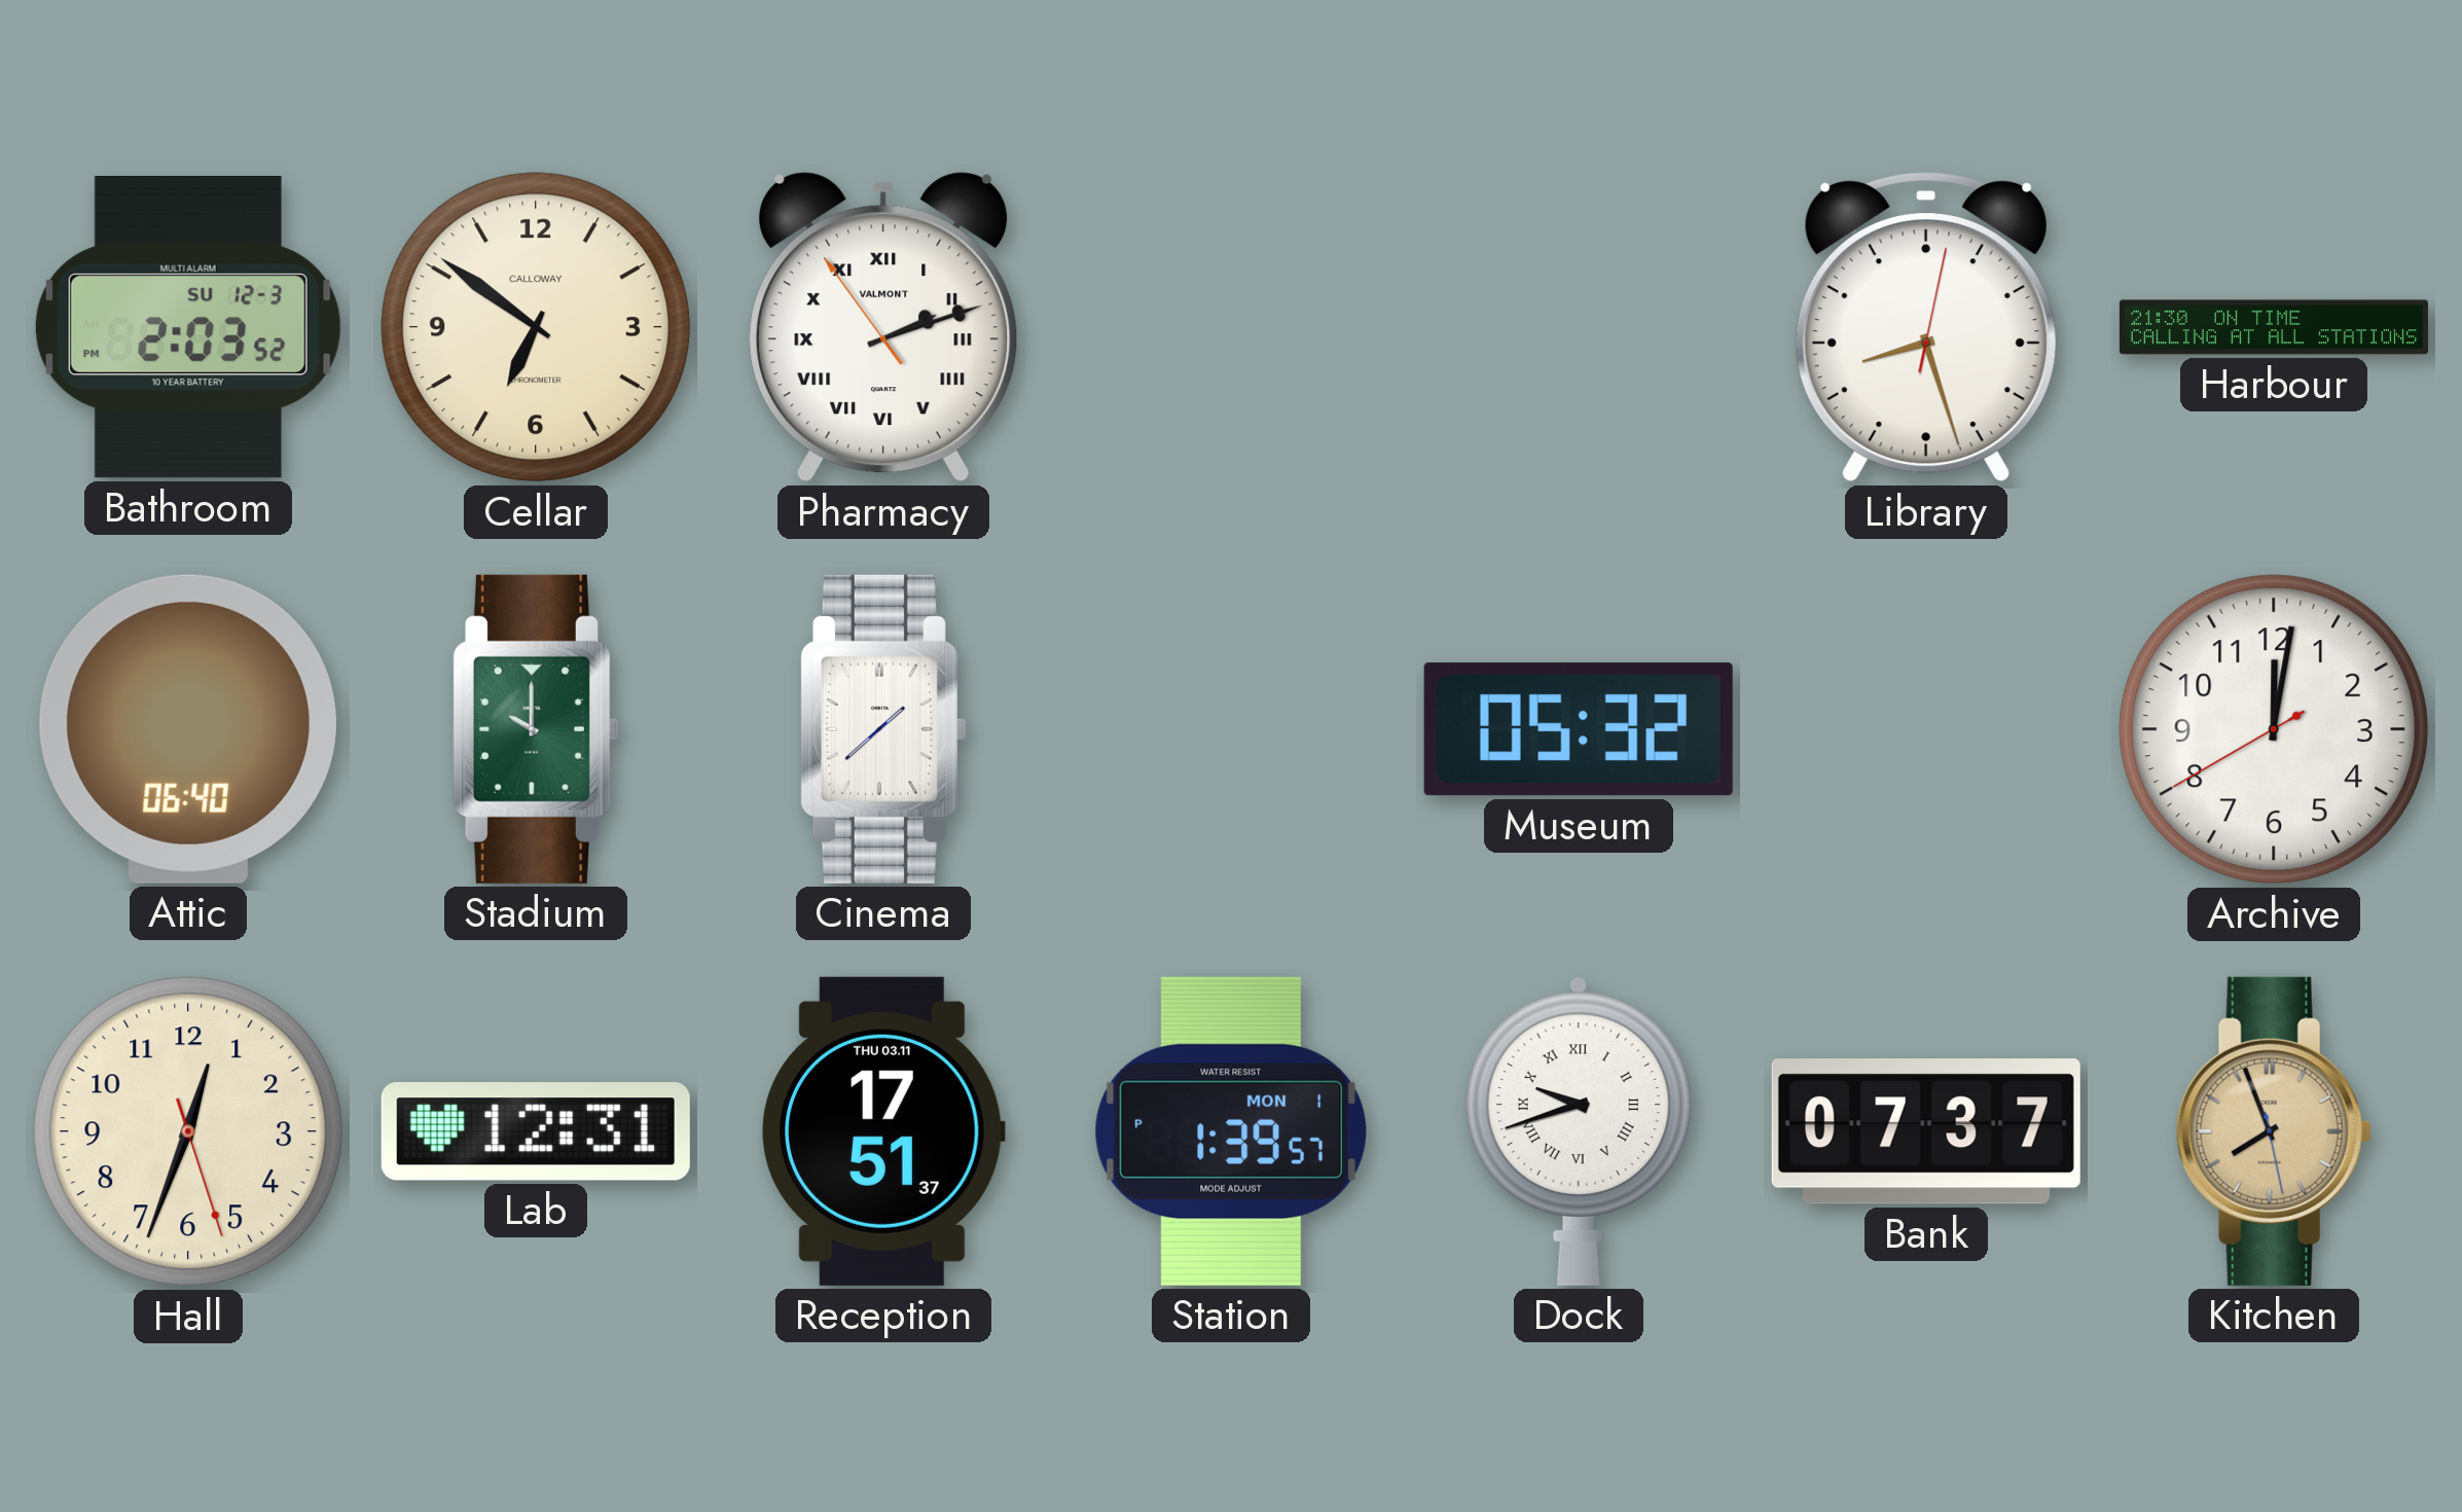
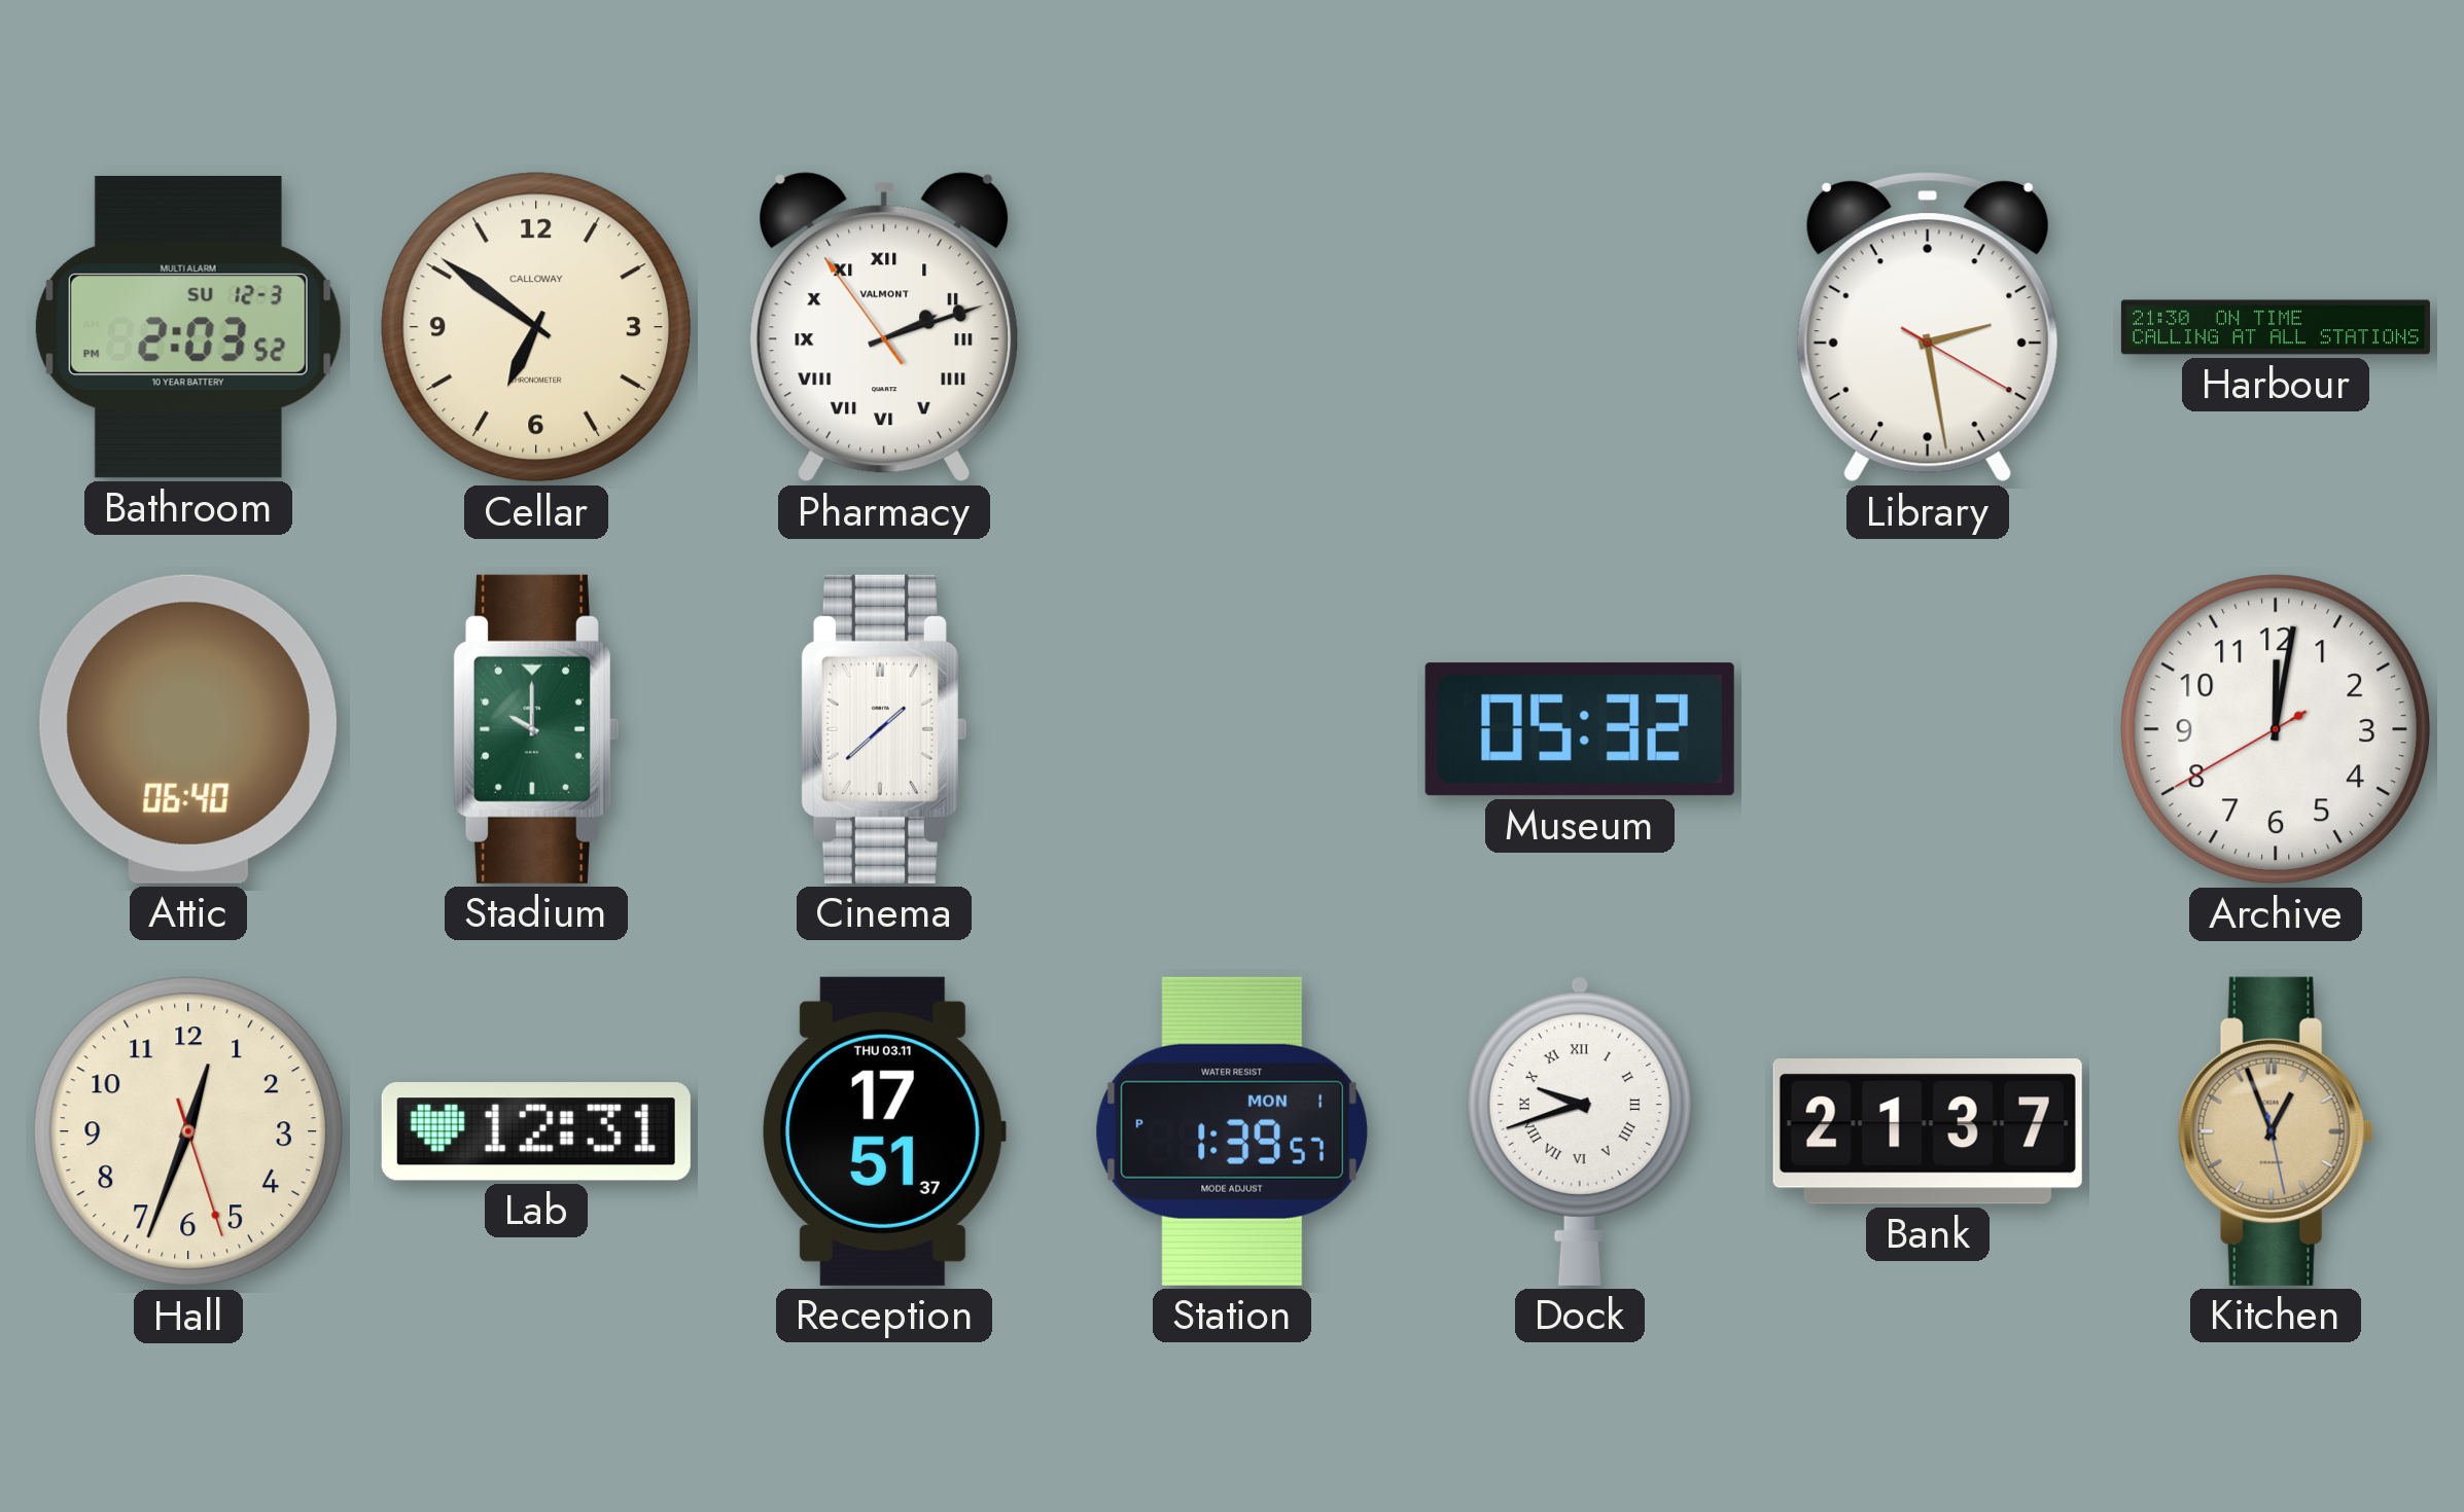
Library: 8:27 -> 2:28
Bank: 07:37 -> 21:37
Kitchen: 7:56 -> 12:56
